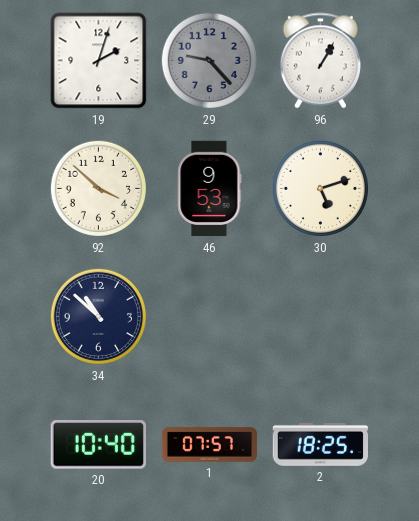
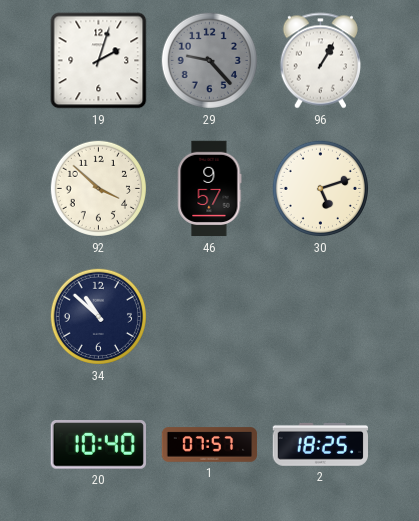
46: 9:53 -> 9:57
